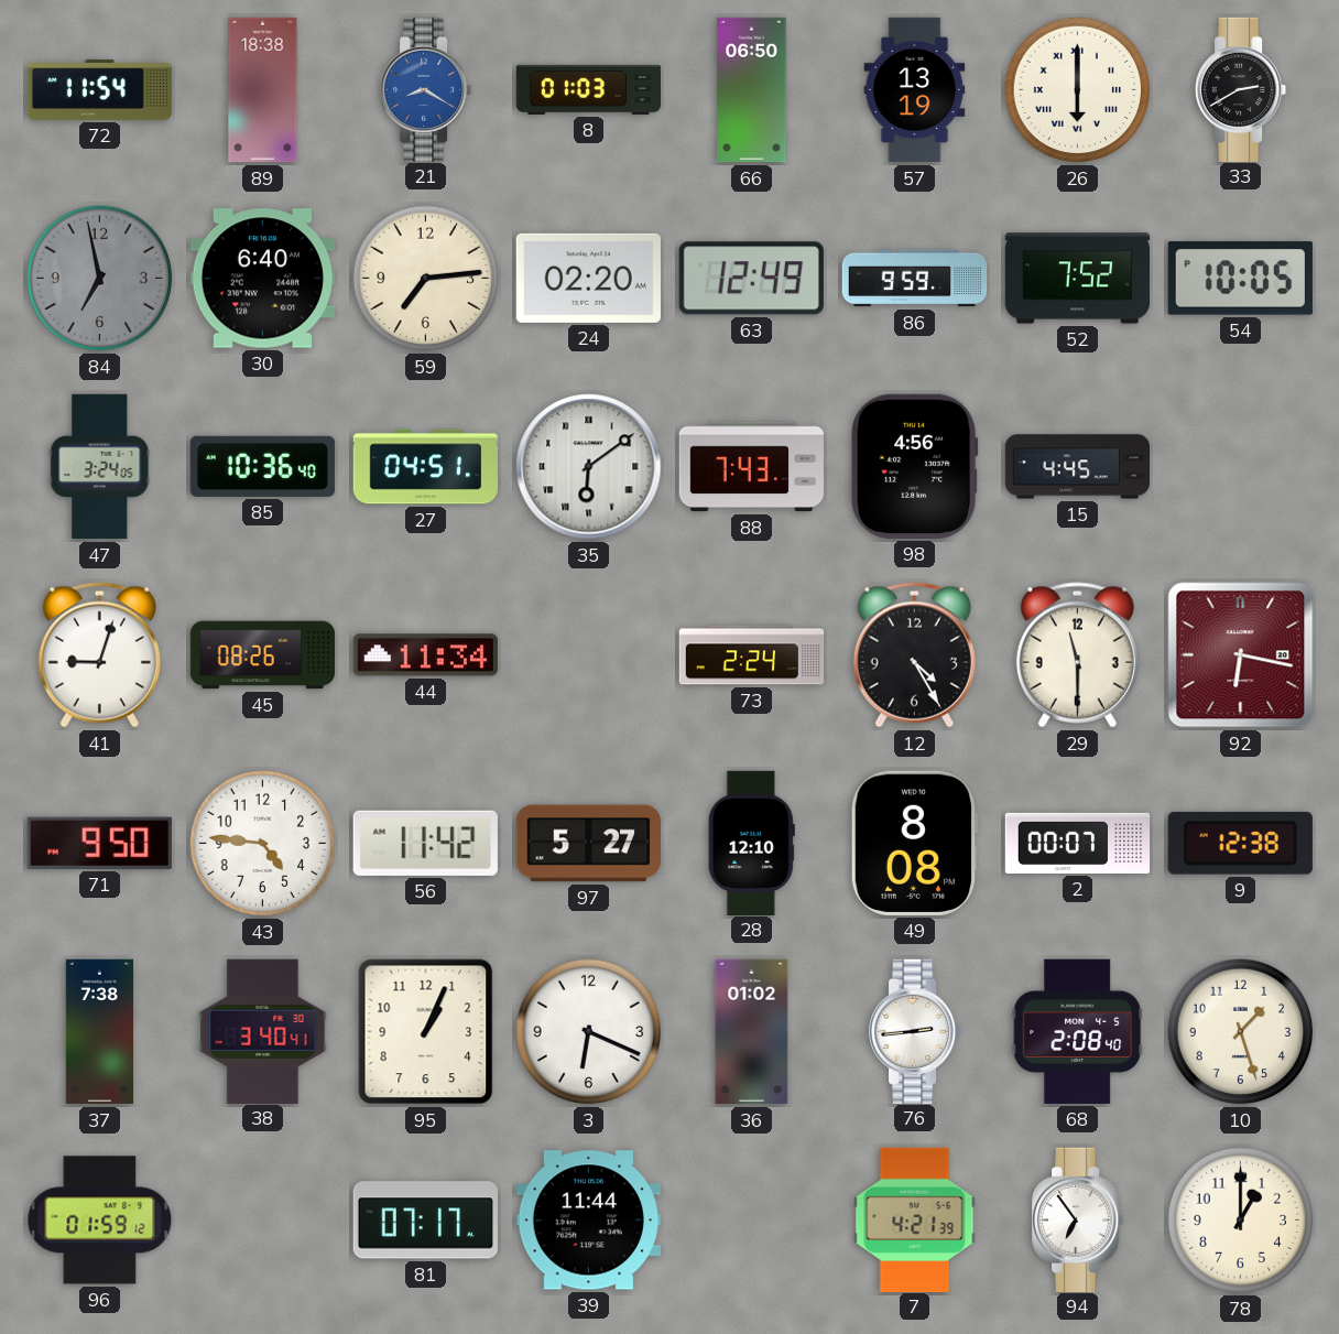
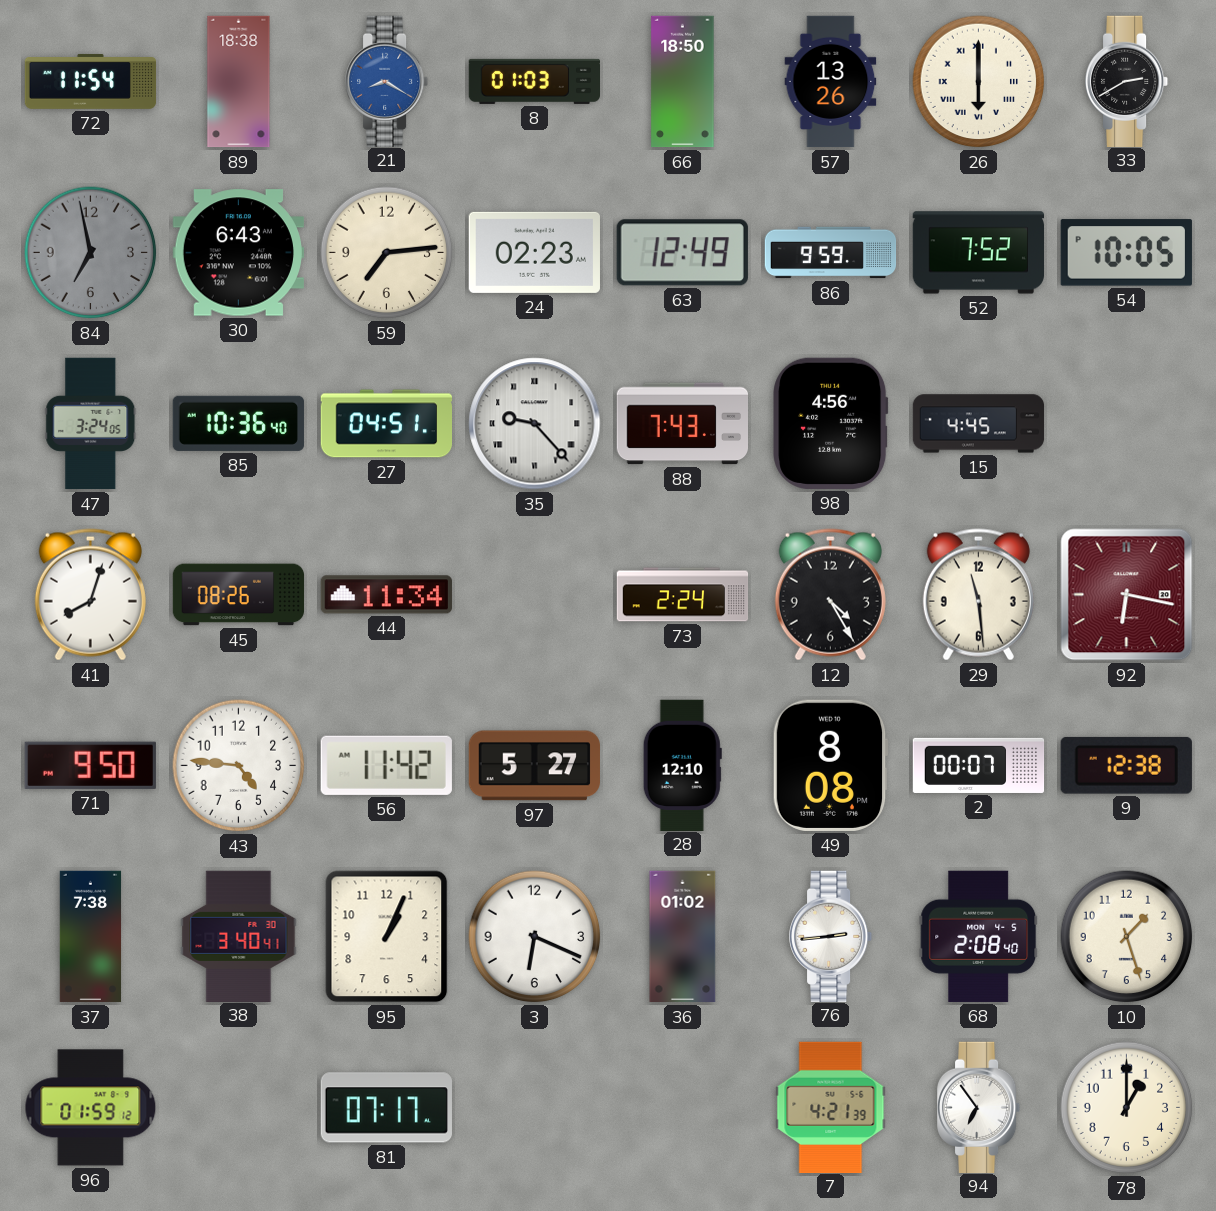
66: 06:50 -> 18:50
57: 13:19 -> 13:26
30: 6:40 -> 6:43
24: 02:20 -> 02:23
35: 6:09 -> 9:23
41: 9:03 -> 8:03
29: 11:30 -> 11:29
39: 11:44 -> none
